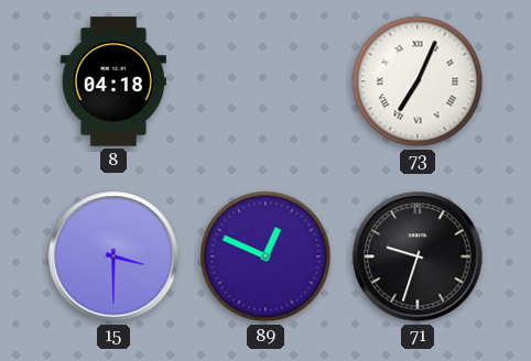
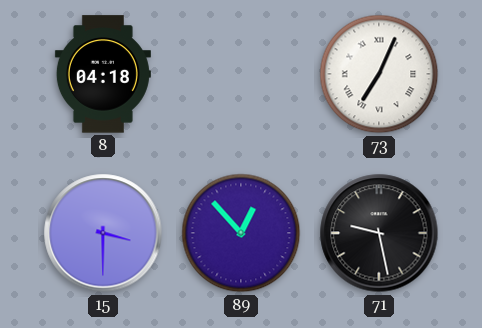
89: 12:49 -> 12:53
71: 9:33 -> 9:28
